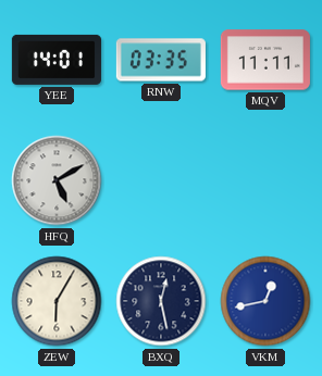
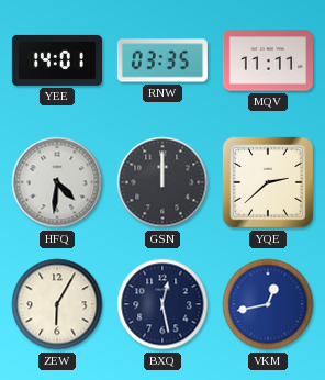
HFQ: 5:10 -> 4:31
GSN: none -> 12:00
YQE: none -> 2:38
